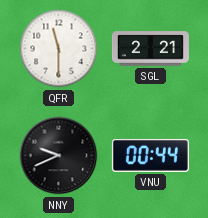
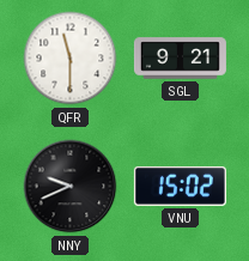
SGL: 2:21 -> 9:21
VNU: 00:44 -> 15:02
